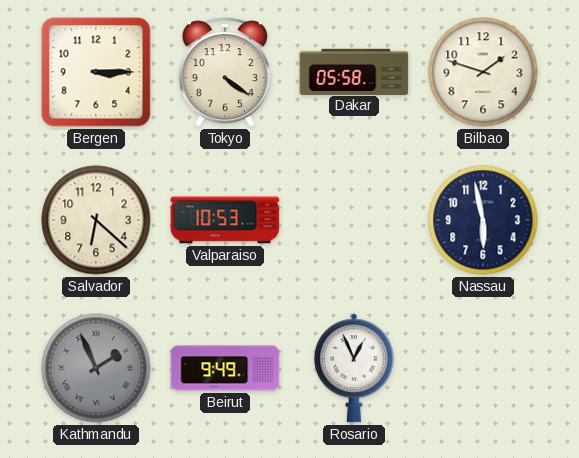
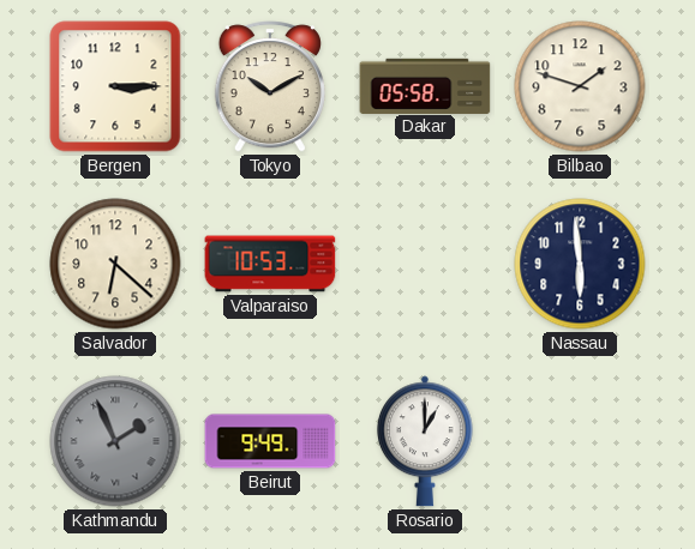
Tokyo: 4:21 -> 10:10
Nassau: 5:58 -> 5:59
Rosario: 12:56 -> 1:00
